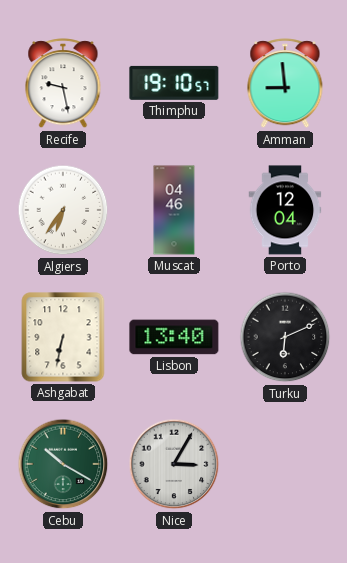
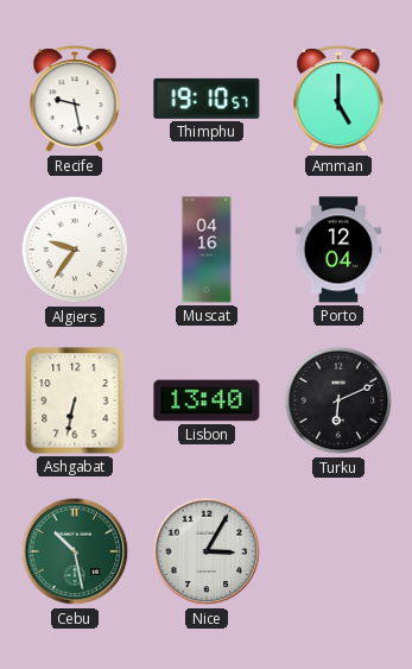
Amman: 8:59 -> 5:00
Algiers: 6:36 -> 9:36
Muscat: 04:46 -> 04:16
Cebu: 10:20 -> 10:28
